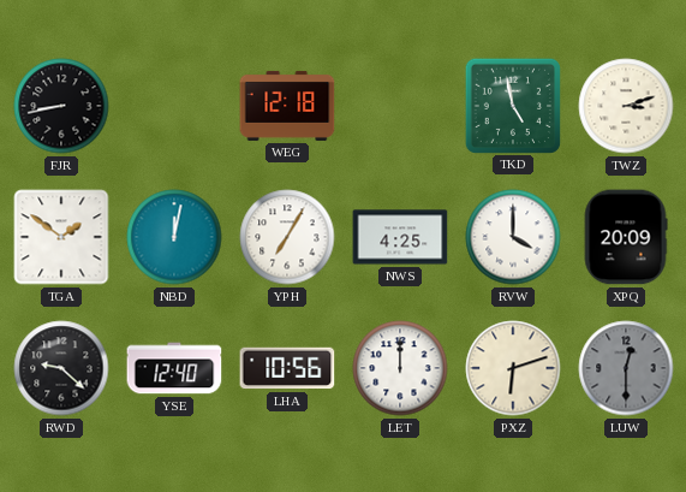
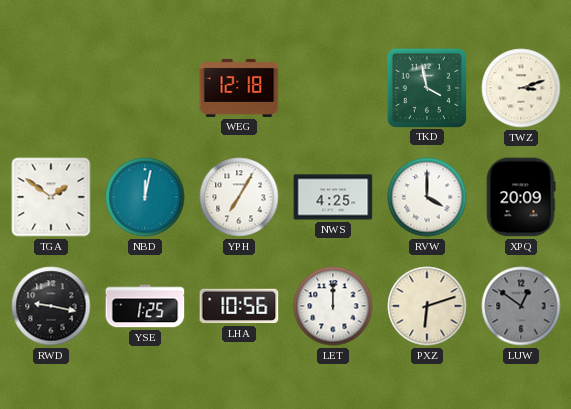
FJR: 8:43 -> none
TKD: 4:58 -> 3:58
RWD: 9:22 -> 9:17
YSE: 12:40 -> 1:25
LUW: 12:30 -> 12:51
